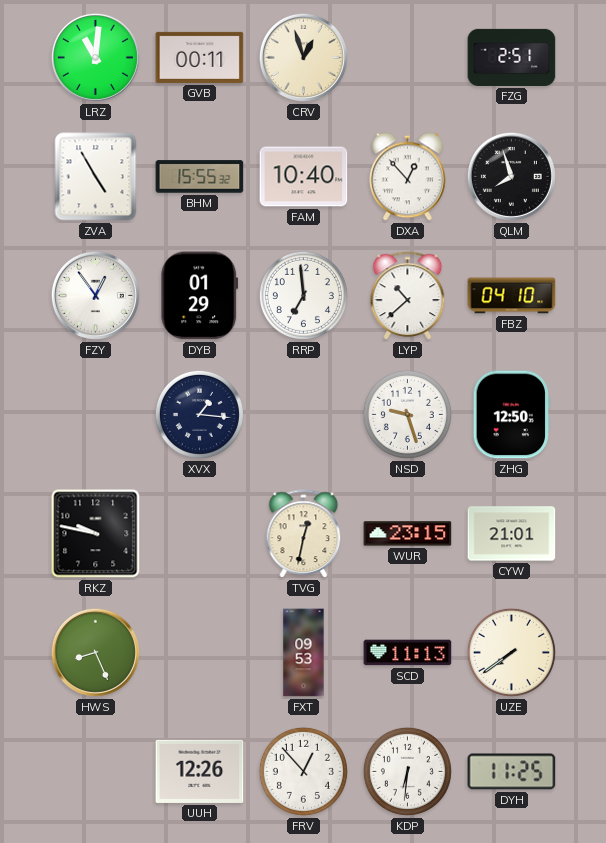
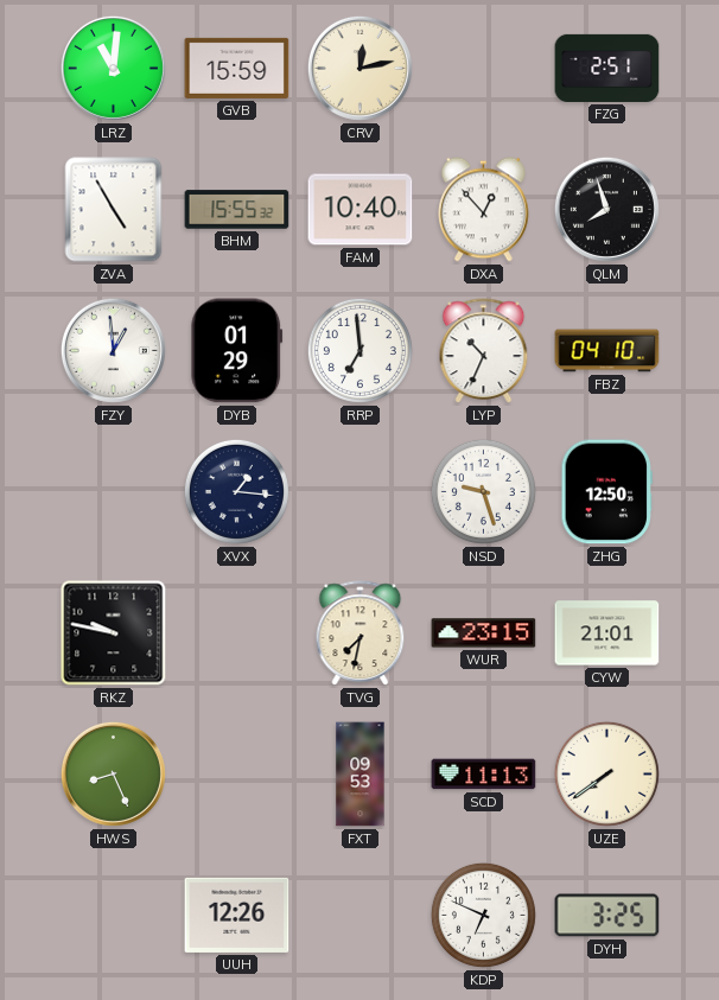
GVB: 00:11 -> 15:59
CRV: 12:57 -> 12:13
FZY: 12:54 -> 12:59
LYP: 10:38 -> 10:34
TVG: 12:32 -> 7:32
FRV: 12:53 -> none
KDP: 6:31 -> 6:49
DYH: 11:25 -> 3:25
